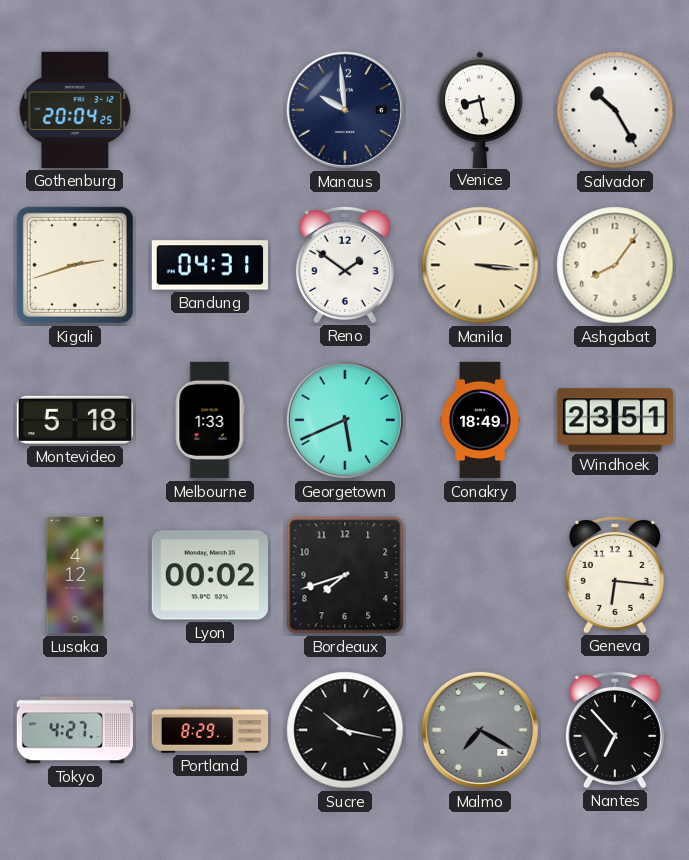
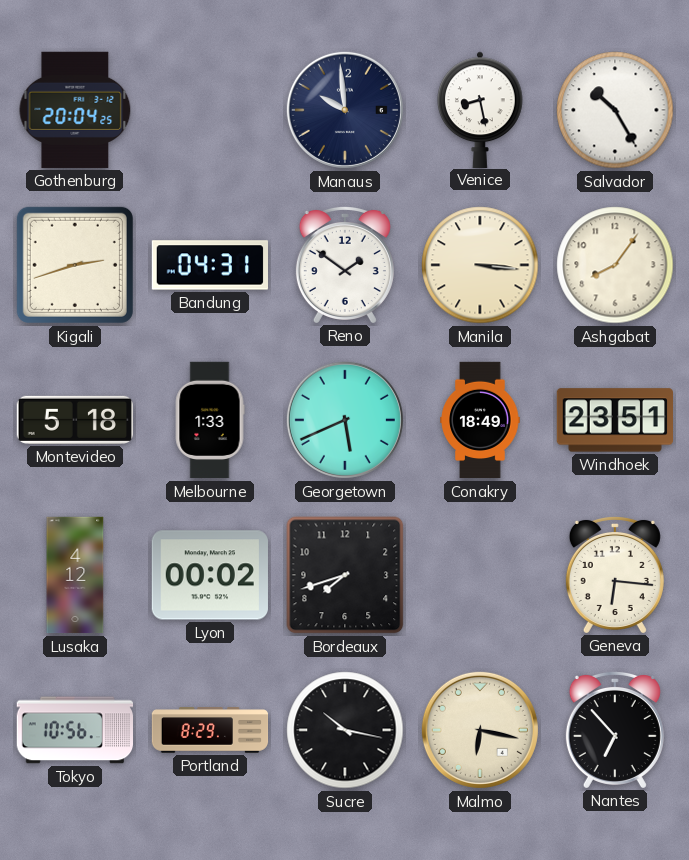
Tokyo: 4:27 -> 10:56
Malmo: 7:20 -> 6:17
Malmo dial: grey -> cream
